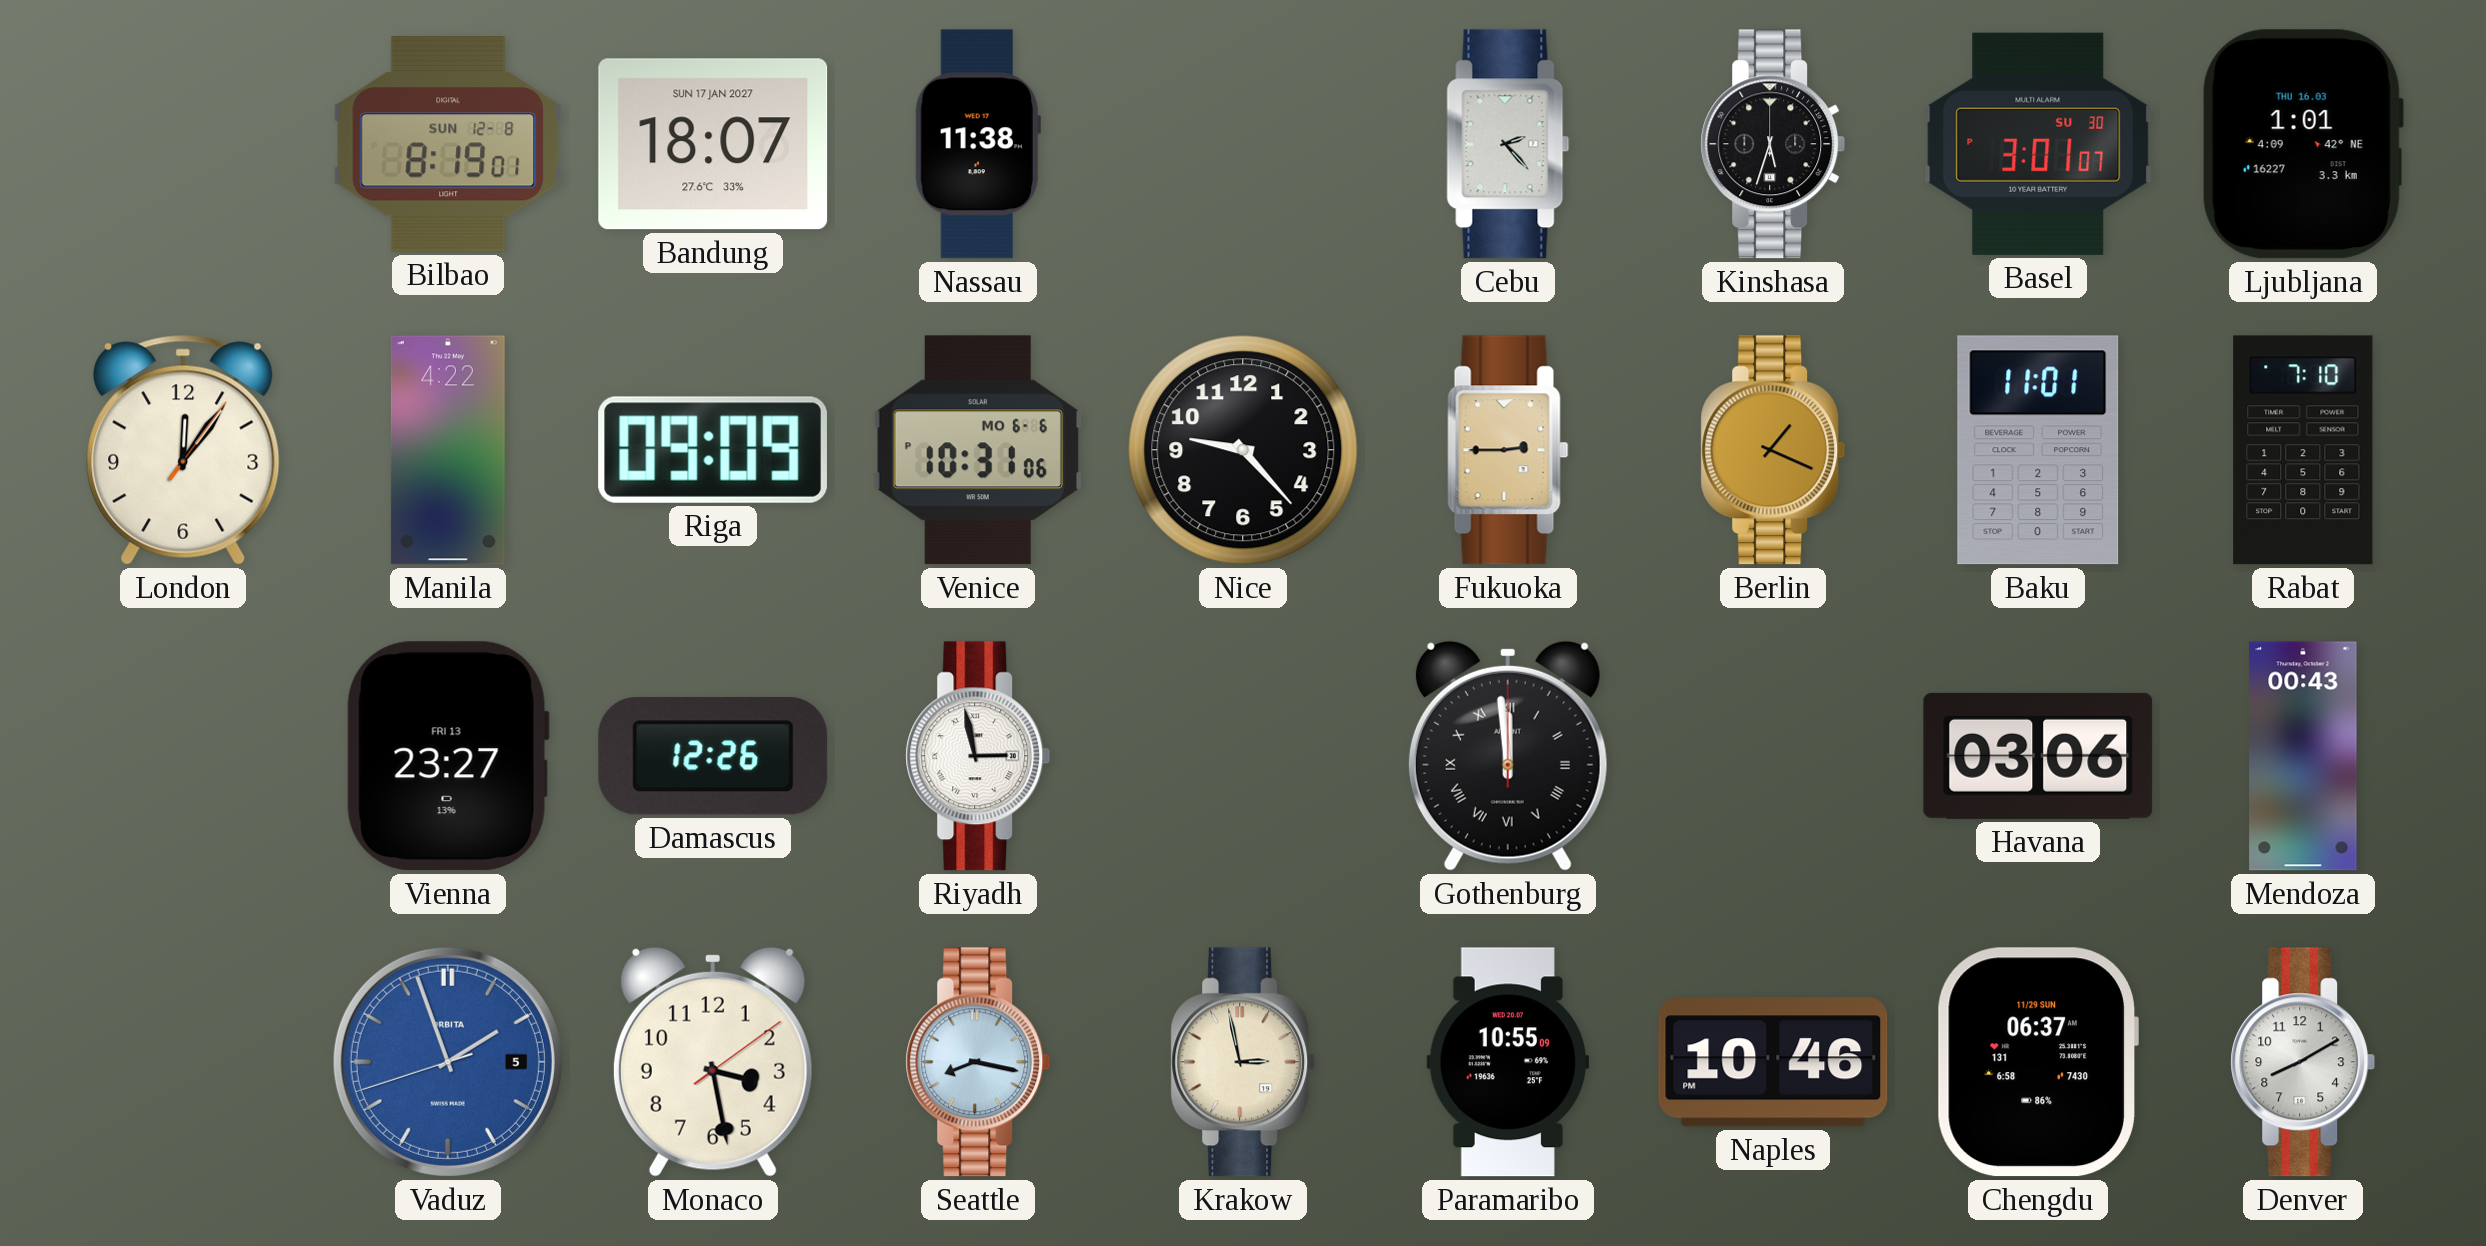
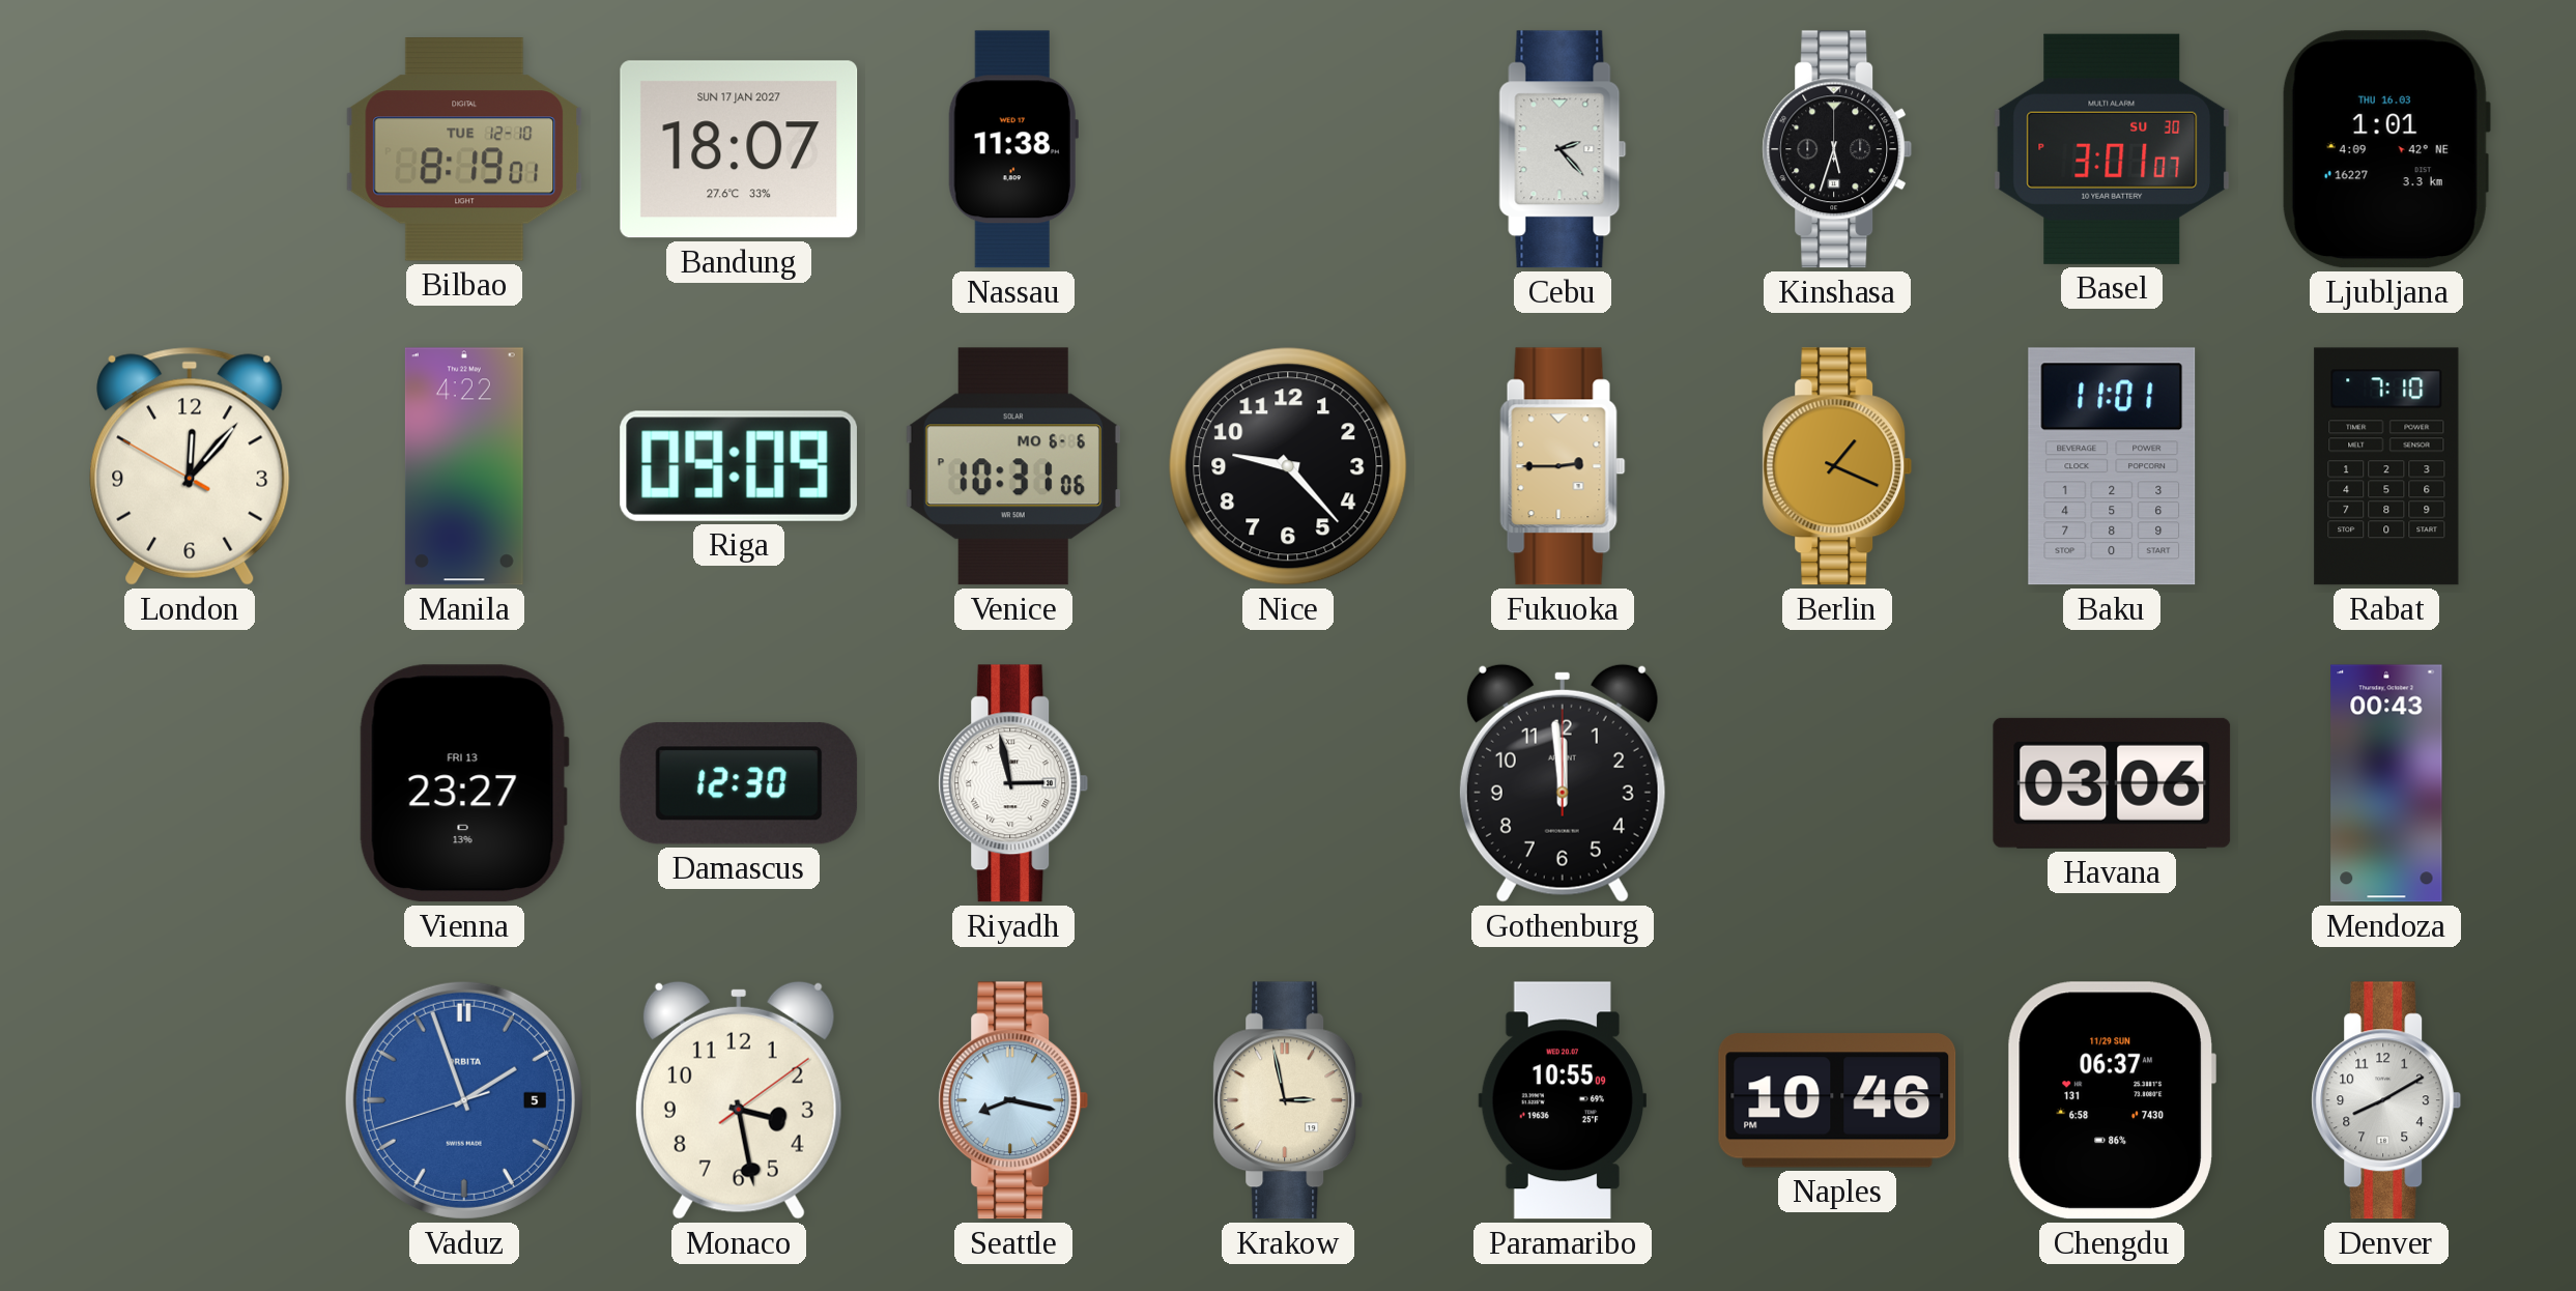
Bilbao date: SUN 12-8 -> TUE 12-10
London: 12:06:06 -> 12:06:50
Damascus: 12:26 -> 12:30
Gothenburg numerals: Roman -> Arabic
